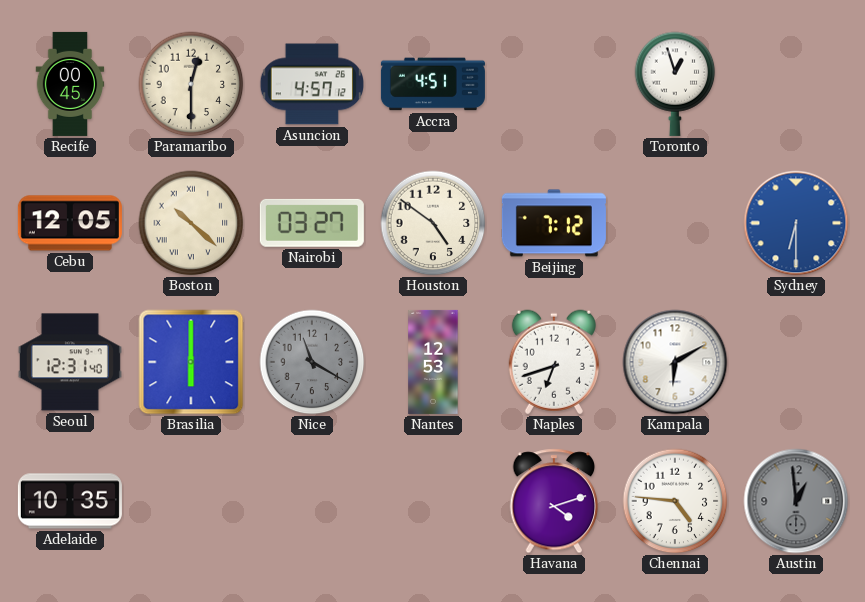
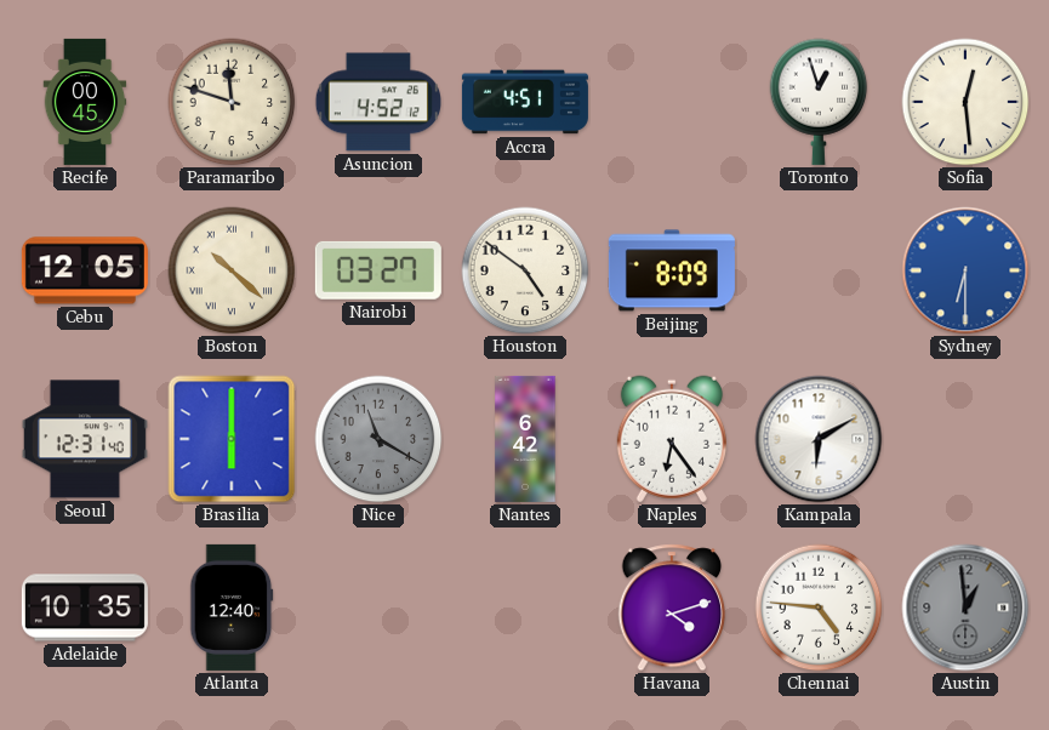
Paramaribo: 12:30 -> 11:48
Asuncion: 4:57 -> 4:52
Sofia: none -> 12:29
Beijing: 7:12 -> 8:09
Nantes: 12:53 -> 6:42
Naples: 6:42 -> 6:24
Atlanta: none -> 12:40
